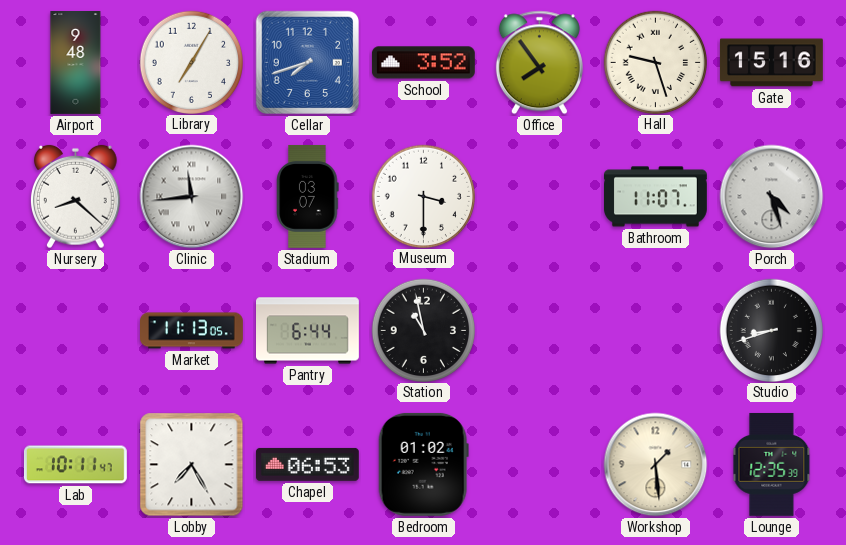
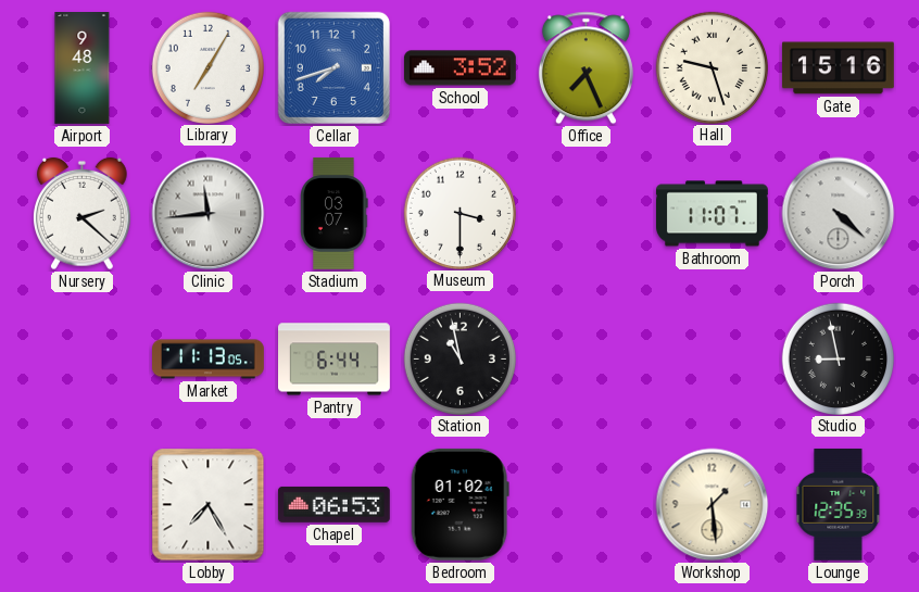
Office: 7:54 -> 7:26
Nursery: 8:22 -> 2:22
Porch: 4:27 -> 4:22
Studio: 8:42 -> 8:58
Lab: 10:11 -> none
